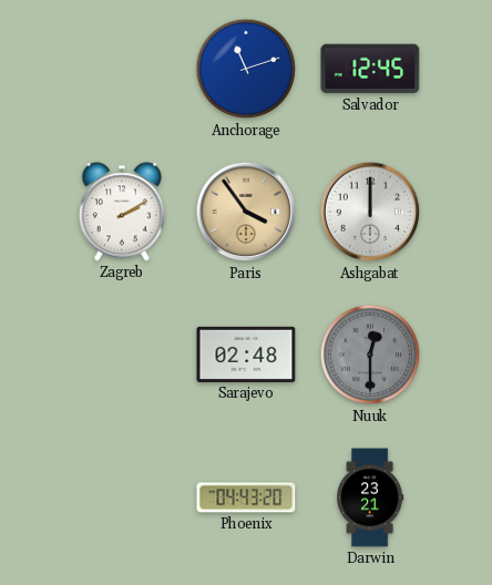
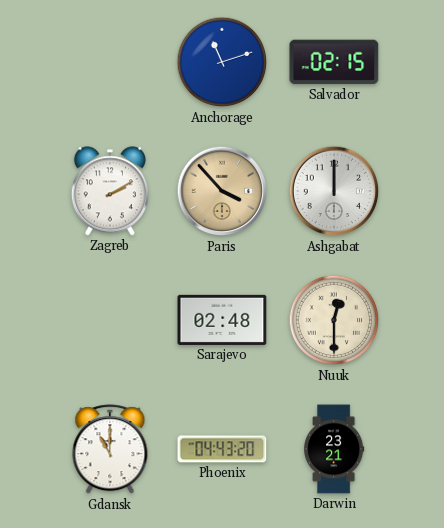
Salvador: 12:45 -> 02:15
Paris: 3:54 -> 3:53
Nuuk dial: grey -> cream
Gdansk: none -> 11:00
